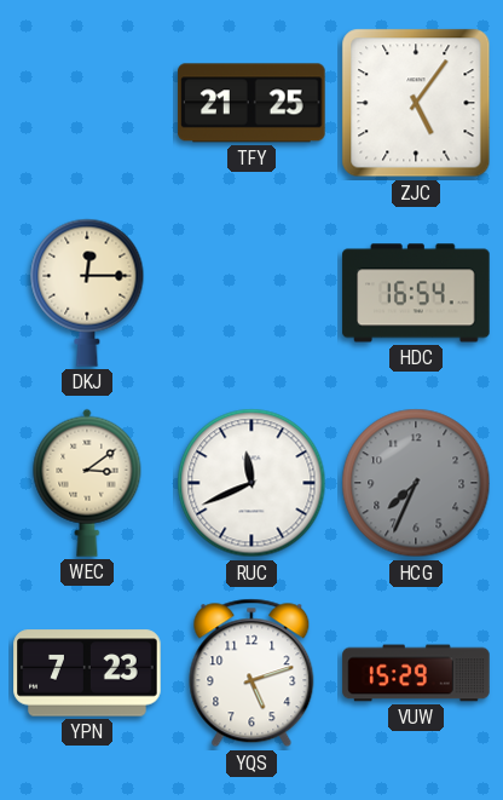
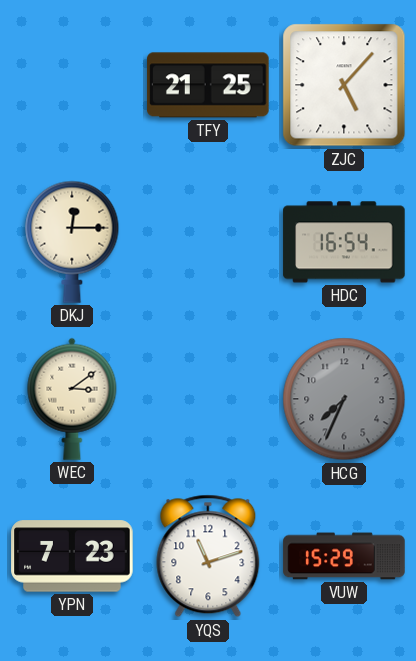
ZJC: 5:06 -> 5:07
RUC: 11:41 -> none
YQS: 5:12 -> 11:12
